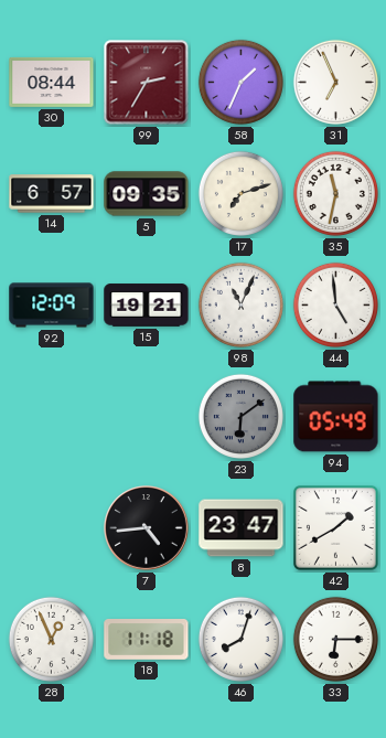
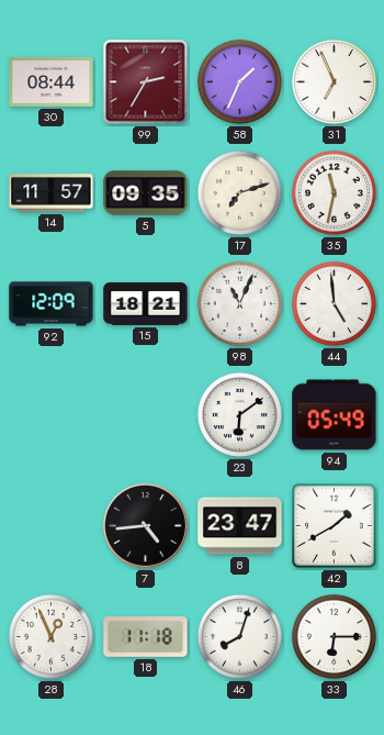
14: 6:57 -> 11:57
15: 19:21 -> 18:21
23 dial: grey -> white
